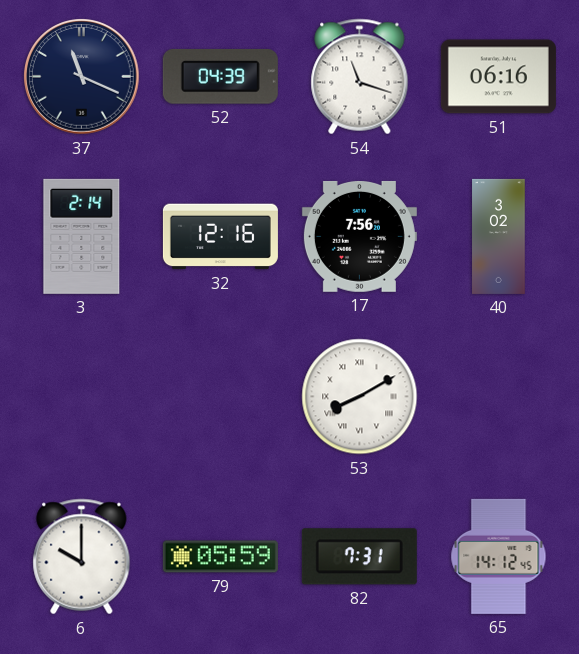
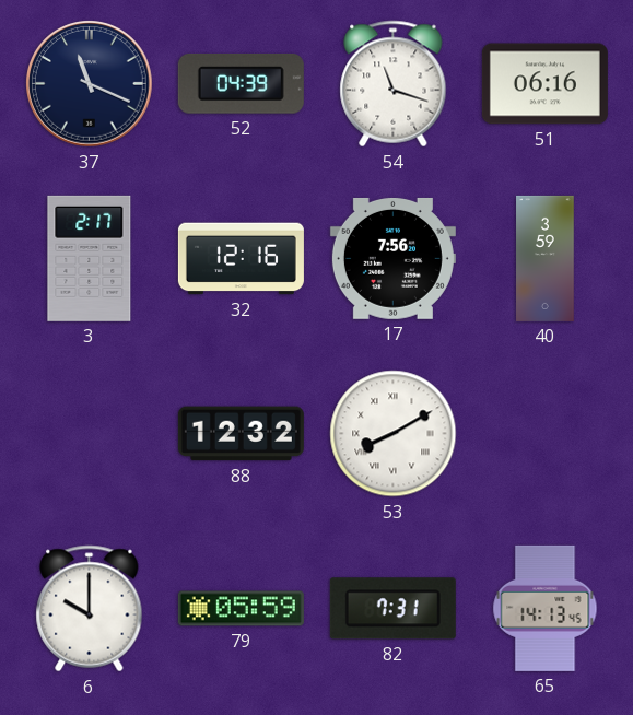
3: 2:14 -> 2:17
40: 3:02 -> 3:59
88: none -> 12:32
65: 14:12 -> 14:13
